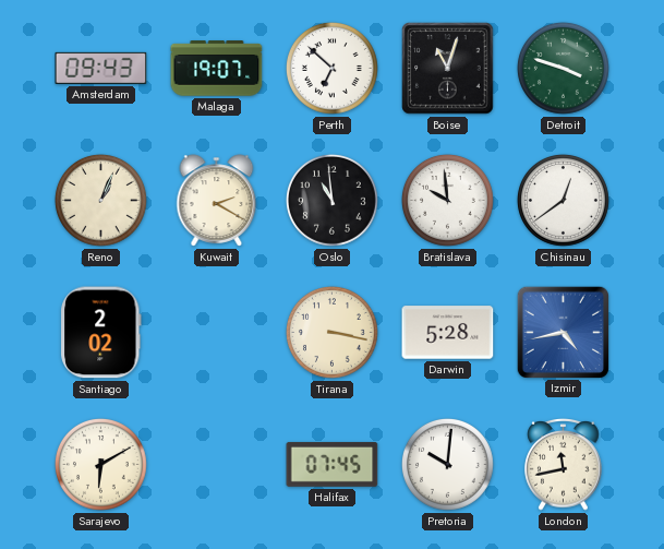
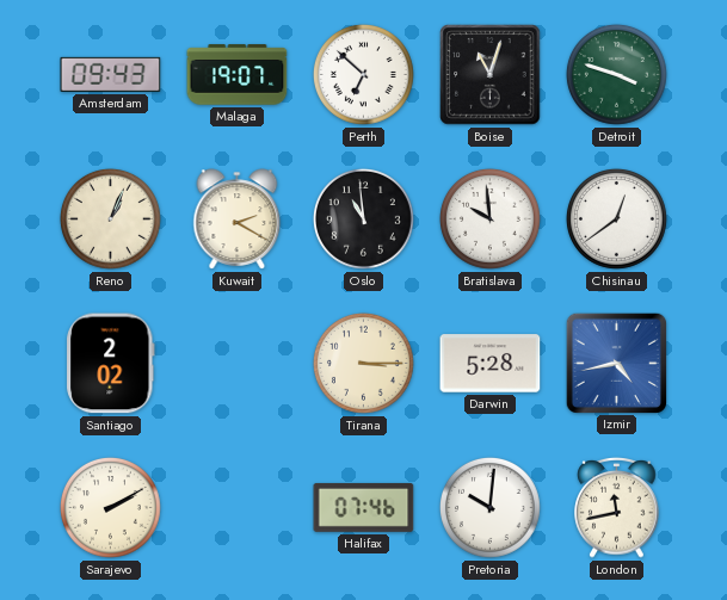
Tirana: 3:17 -> 3:15
Sarajevo: 6:10 -> 2:10
Halifax: 07:45 -> 07:46
